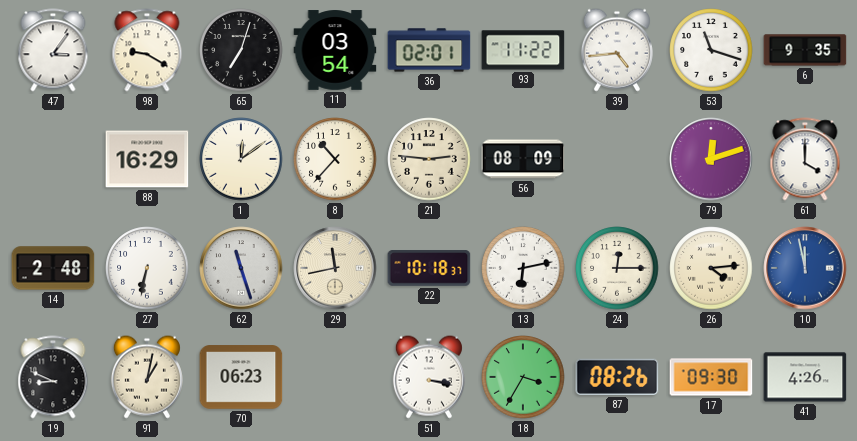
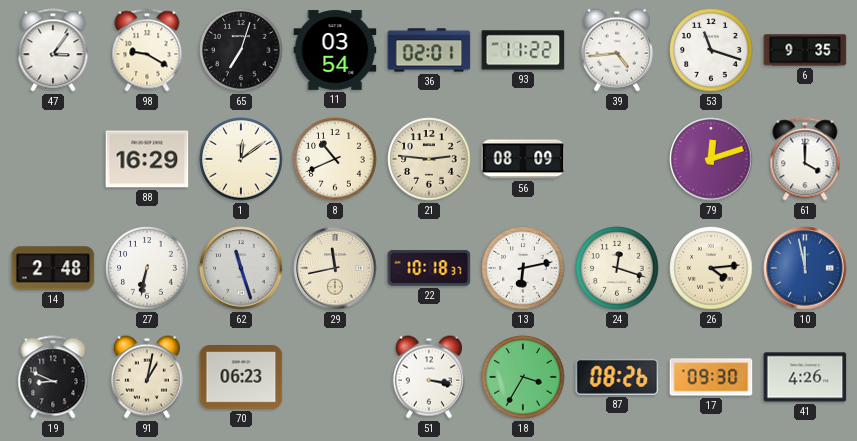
8: 10:37 -> 10:41
24: 12:15 -> 12:18
